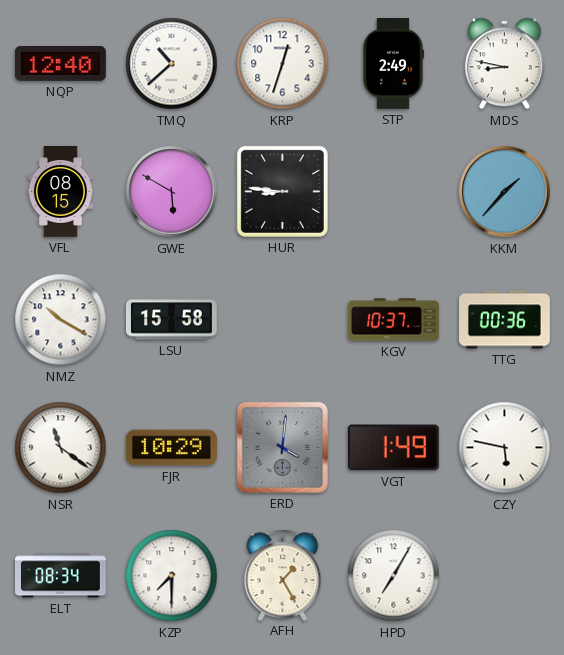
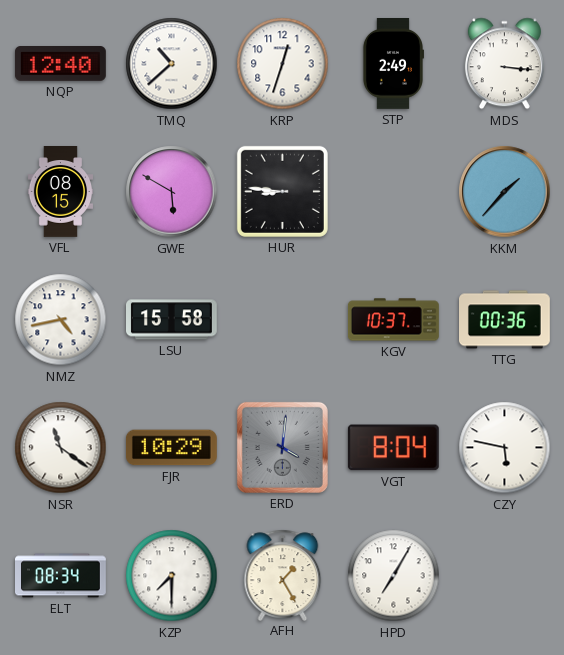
MDS: 8:47 -> 3:16
NMZ: 10:20 -> 4:43
VGT: 1:49 -> 8:04
